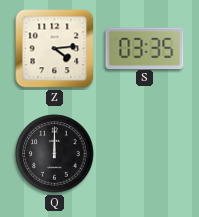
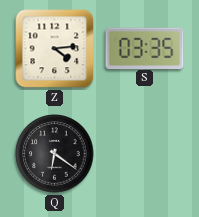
Q: 12:00 -> 6:21
